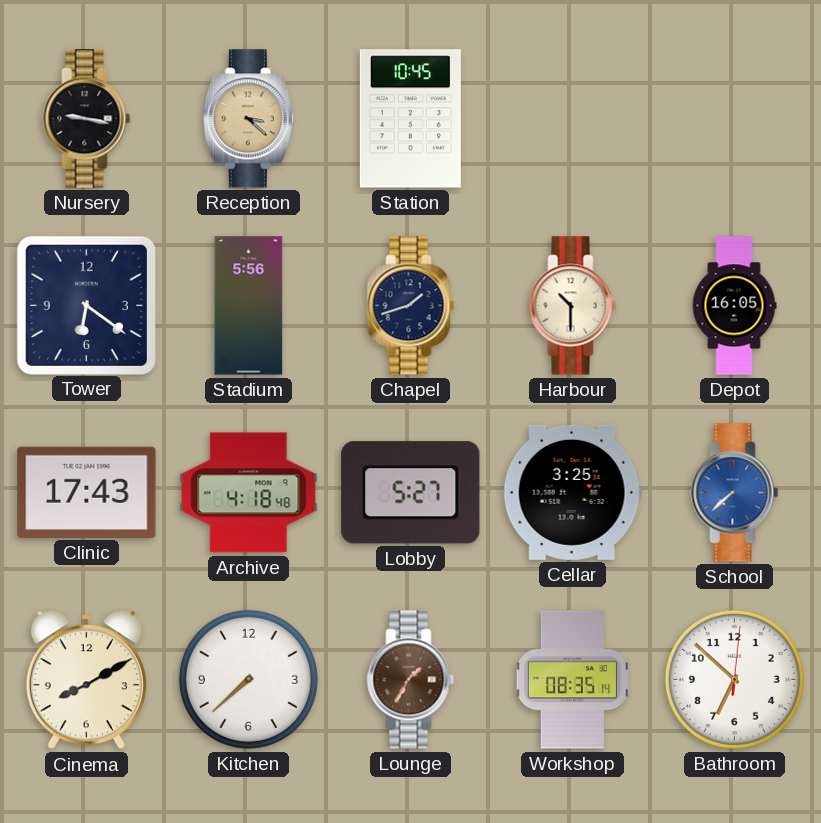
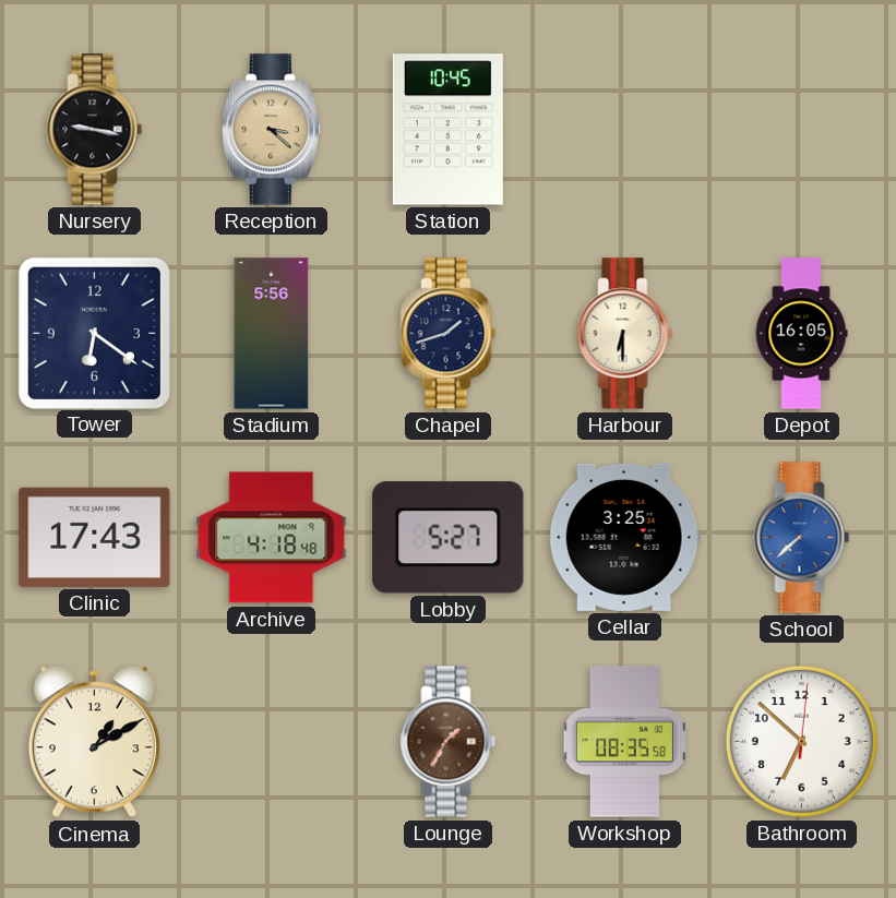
Harbour: 10:30 -> 6:30
Cinema: 8:10 -> 1:10
Kitchen: 7:38 -> none
Workshop: 08:35:14 -> 08:35:58
